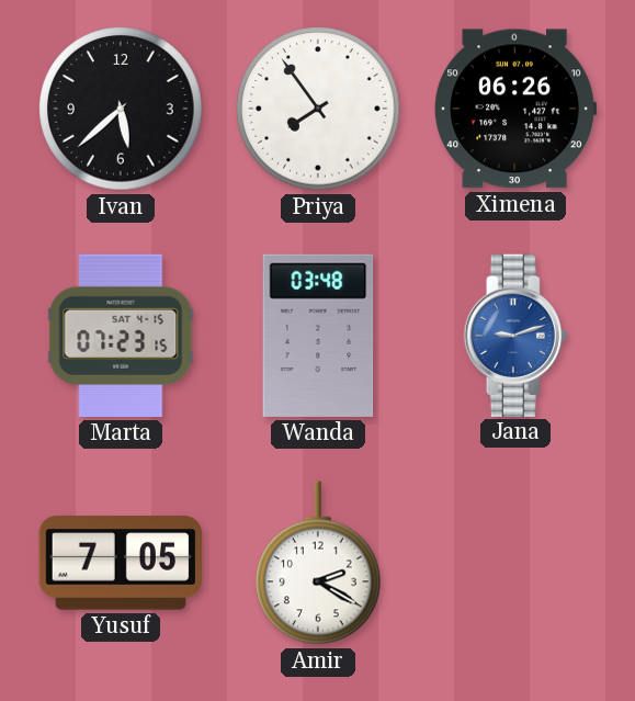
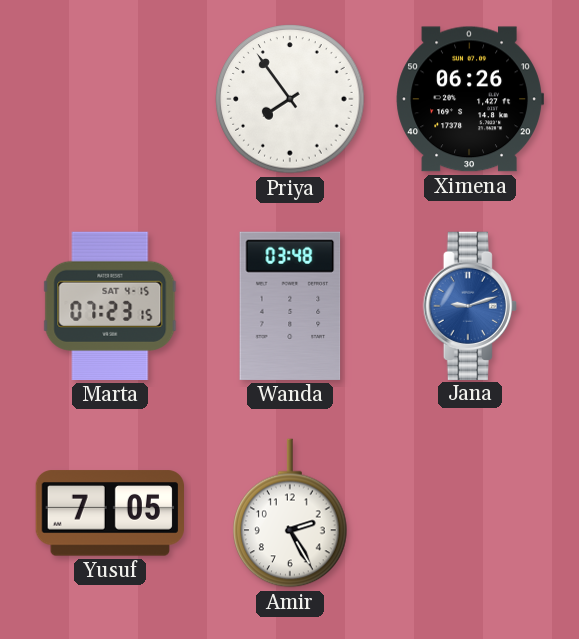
Ivan: 5:38 -> none
Amir: 2:20 -> 2:25
